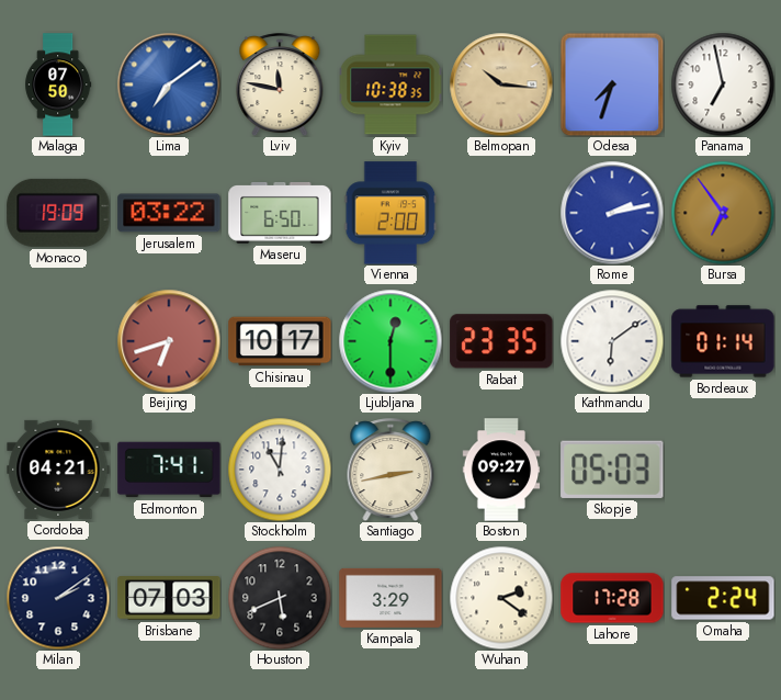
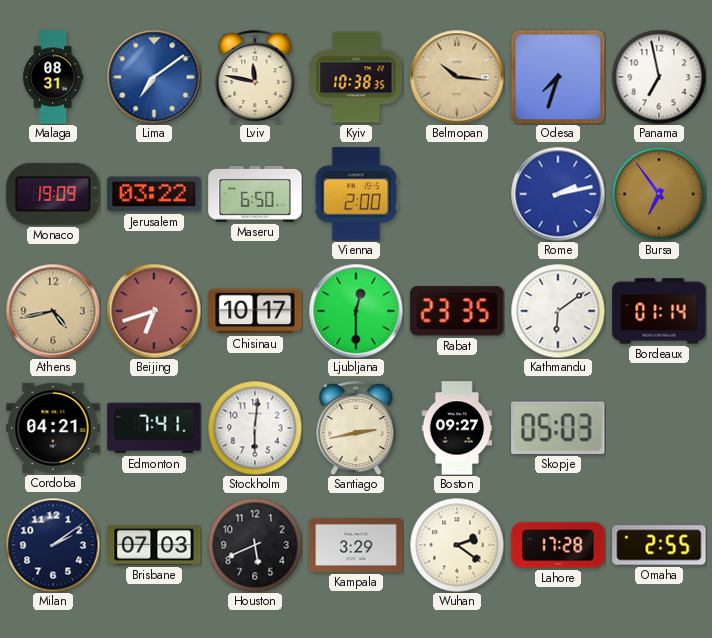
Malaga: 07:50 -> 08:31
Athens: none -> 4:43
Stockholm: 11:01 -> 6:01
Omaha: 2:24 -> 2:55
